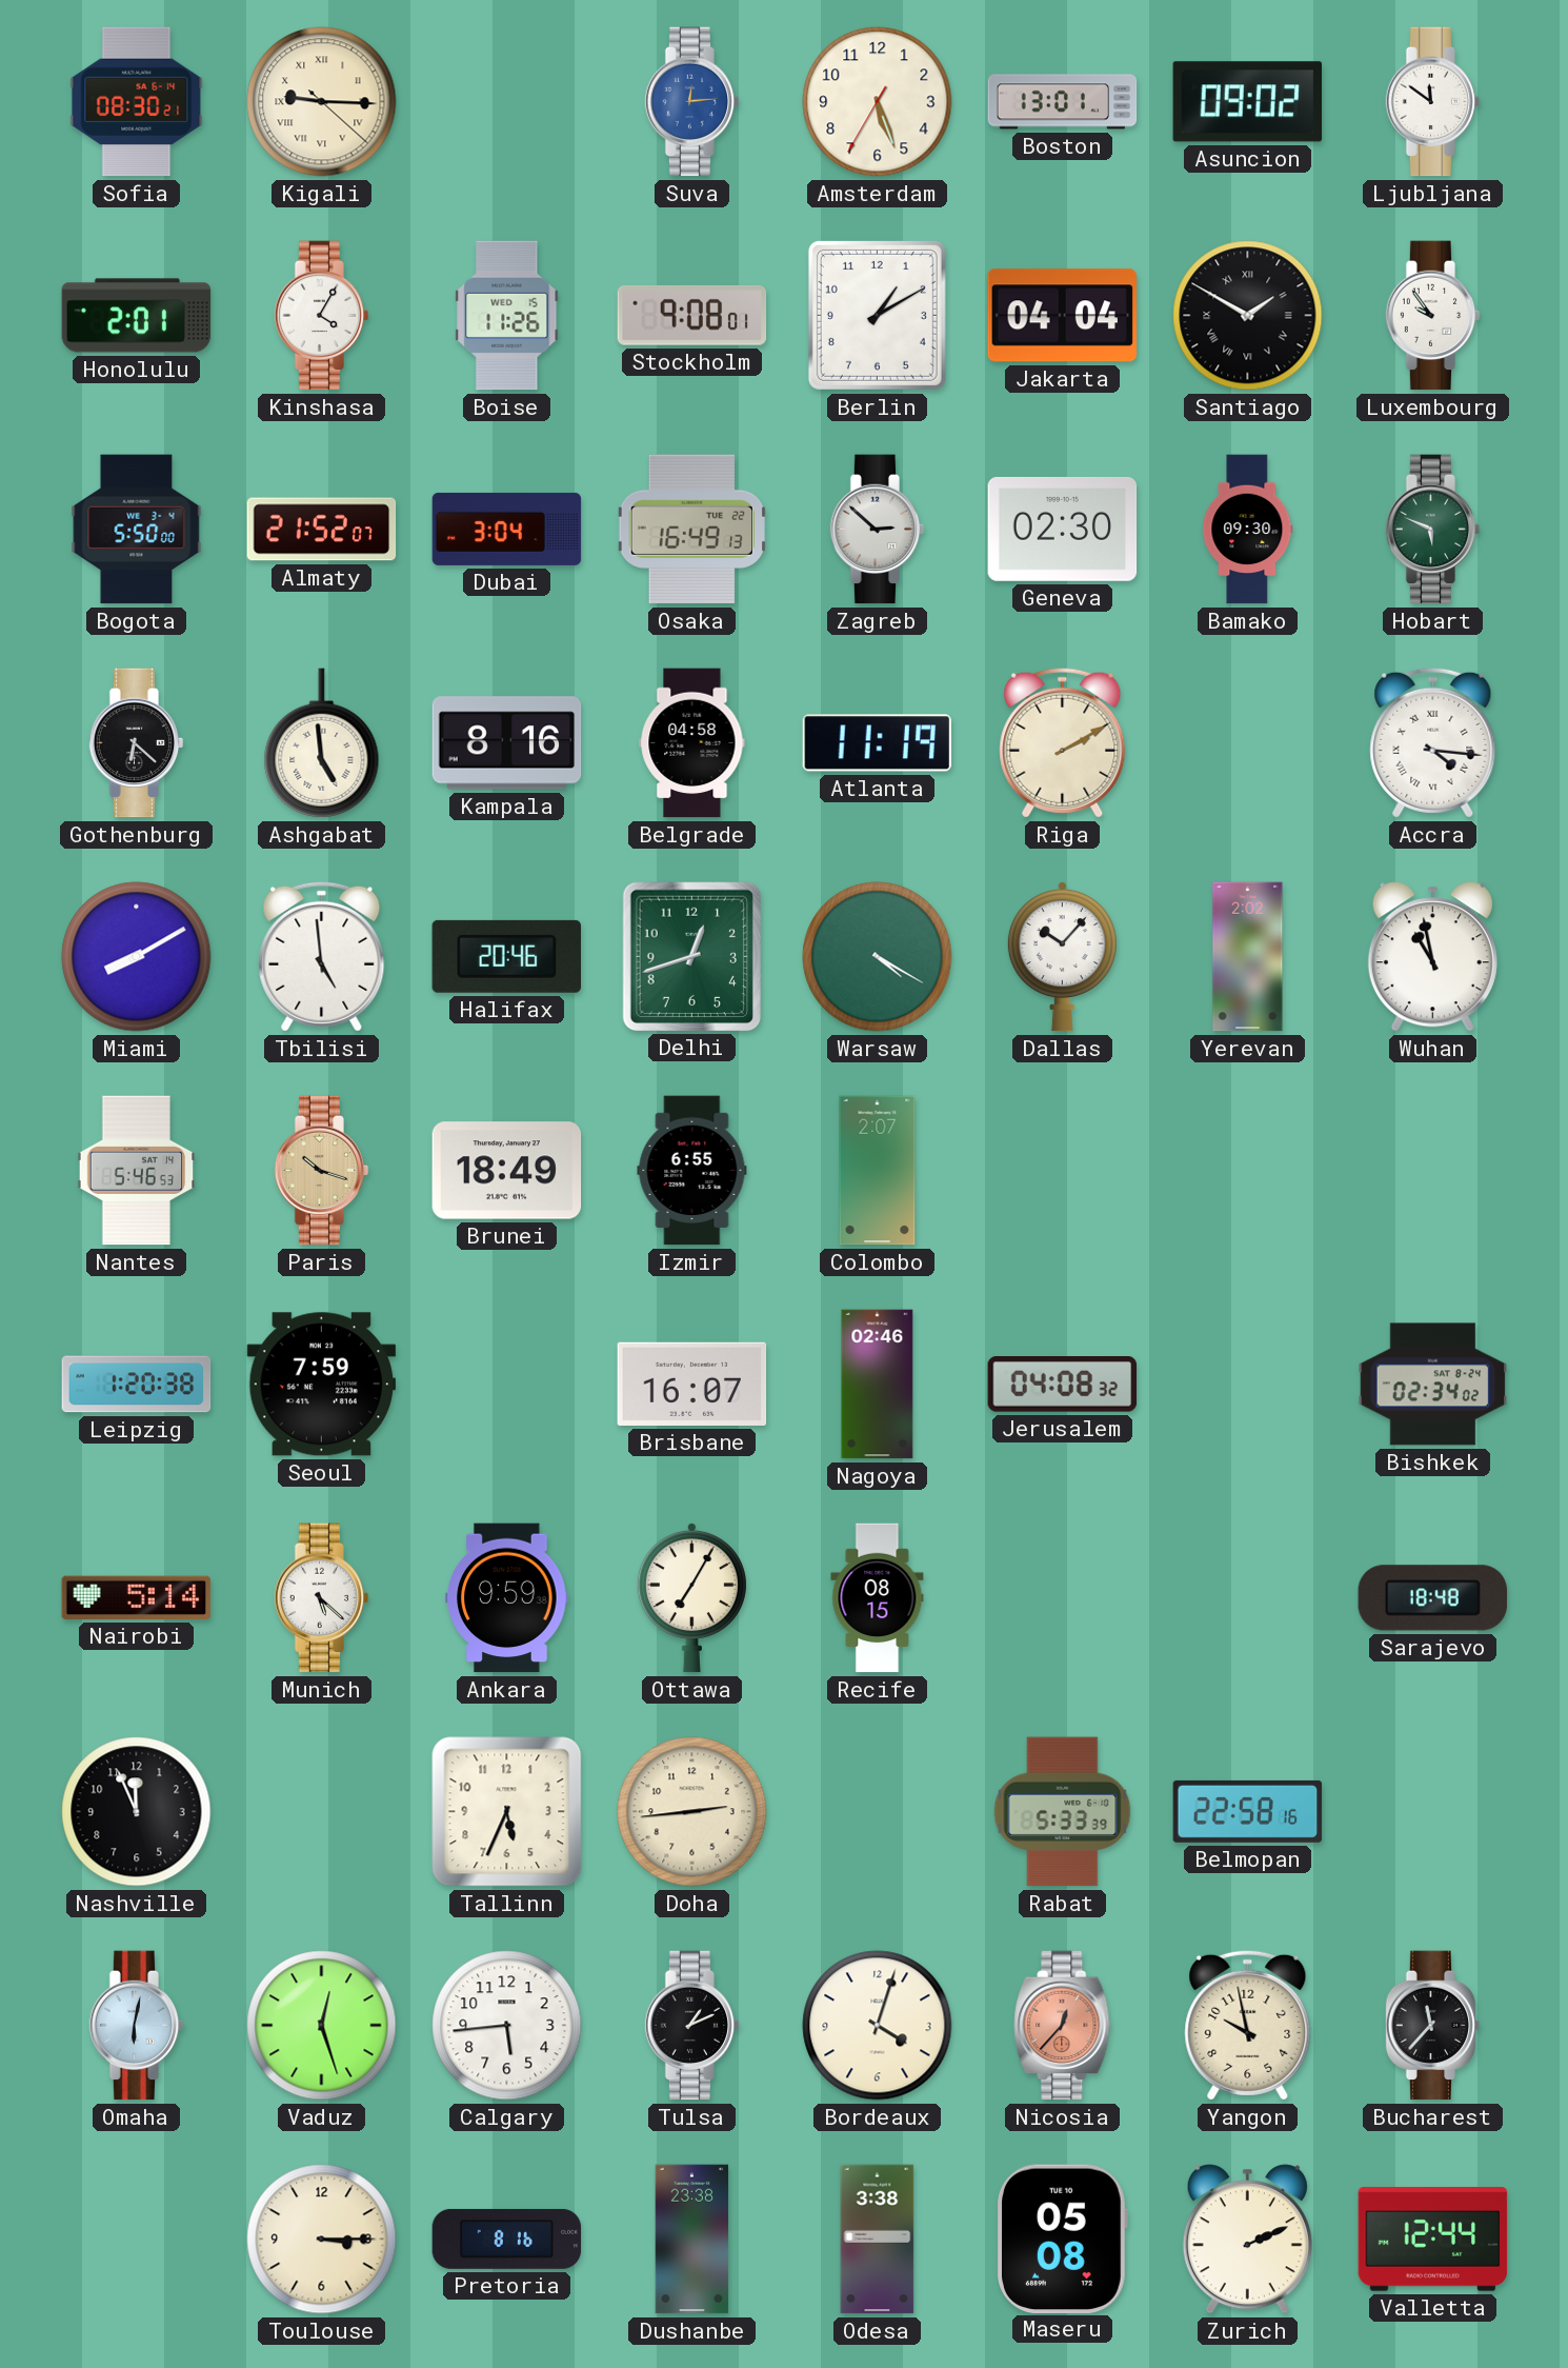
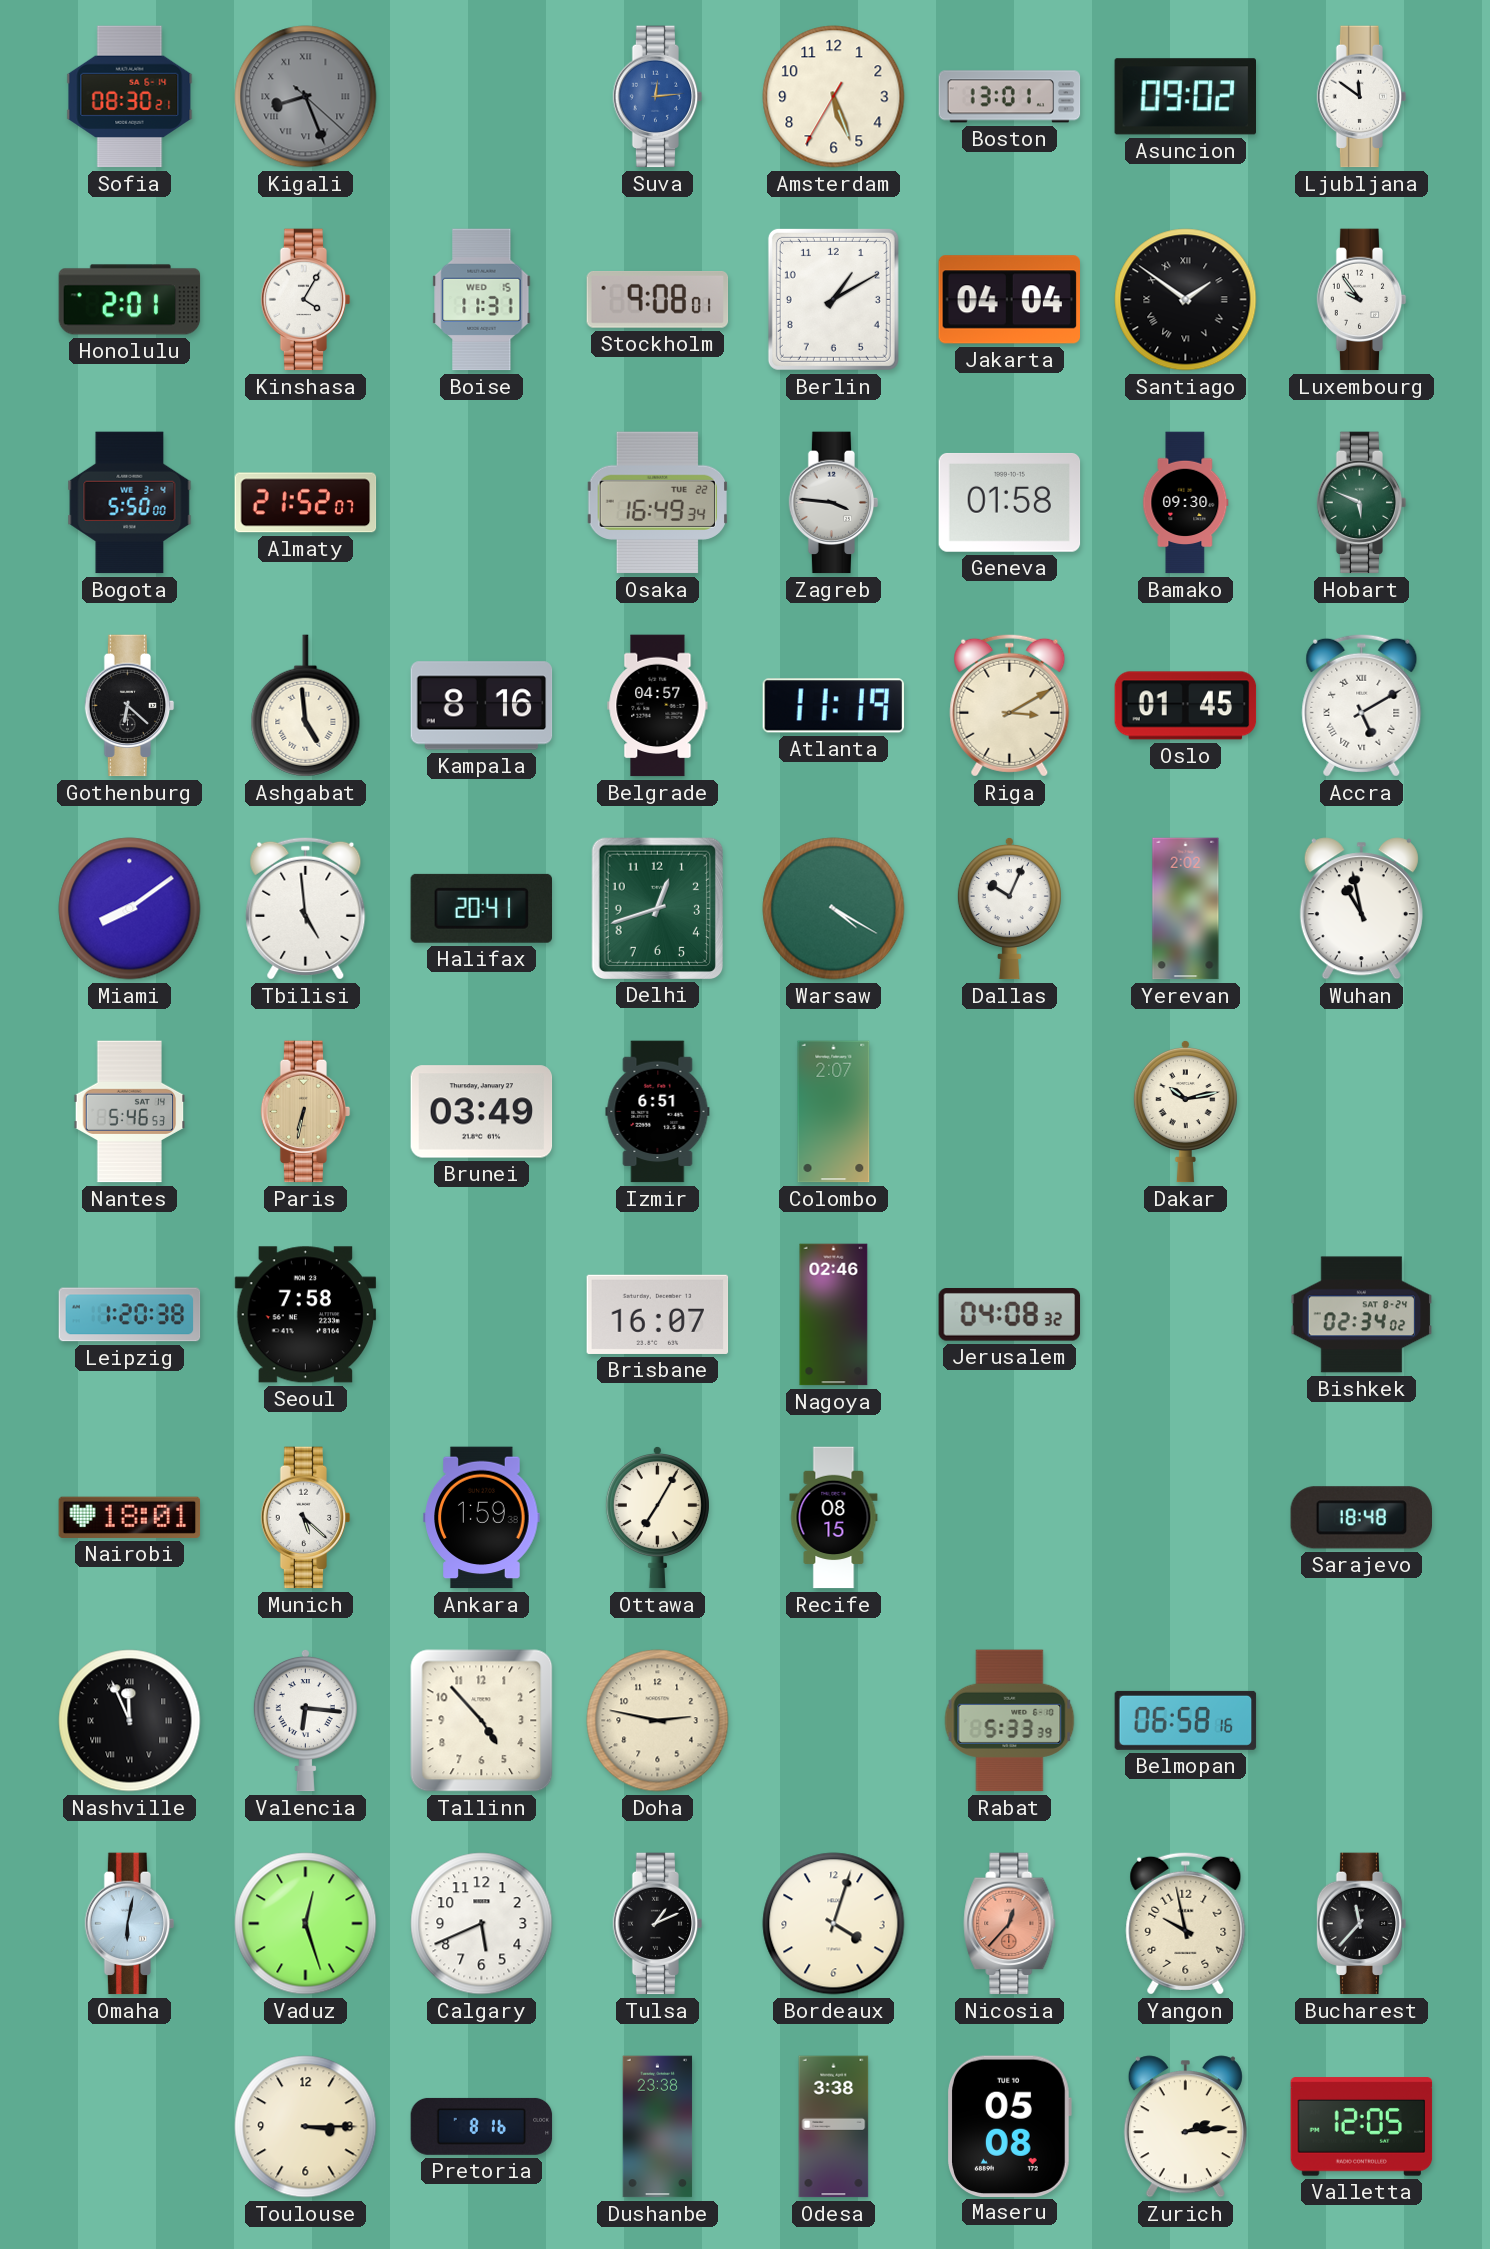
Kigali: 9:15 -> 8:26
Kigali dial: cream -> grey
Boise: 11:26 -> 11:31
Santiago: 1:50 -> 1:51
Dubai: 3:04 -> none
Osaka: 16:49:13 -> 16:49:34
Zagreb: 2:52 -> 3:46
Geneva: 02:30 -> 01:58
Belgrade: 04:58 -> 04:57
Riga: 2:10 -> 3:10
Oslo: none -> 01:45
Accra: 4:16 -> 5:10
Miami: 8:10 -> 8:09
Halifax: 20:46 -> 20:41
Dallas: 10:07 -> 10:04
Paris: 10:18 -> 6:32
Brunei: 18:49 -> 03:49
Izmir: 6:55 -> 6:51
Dakar: none -> 10:13
Seoul: 7:59 -> 7:58
Nairobi: 5:14 -> 18:01
Ankara: 9:59 -> 1:59
Nashville numerals: Arabic -> Roman
Valencia: none -> 6:16
Tallinn: 5:34 -> 4:53
Doha: 2:44 -> 2:47
Belmopan: 22:58 -> 06:58
Calgary: 5:44 -> 5:41
Zurich: 2:11 -> 2:14
Valletta: 12:44 -> 12:05
